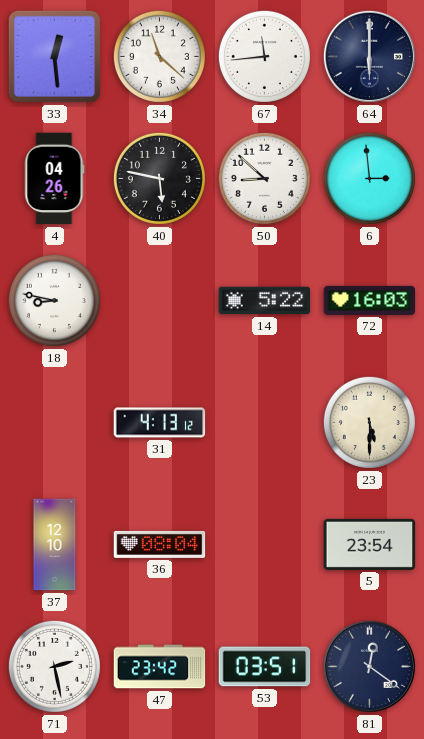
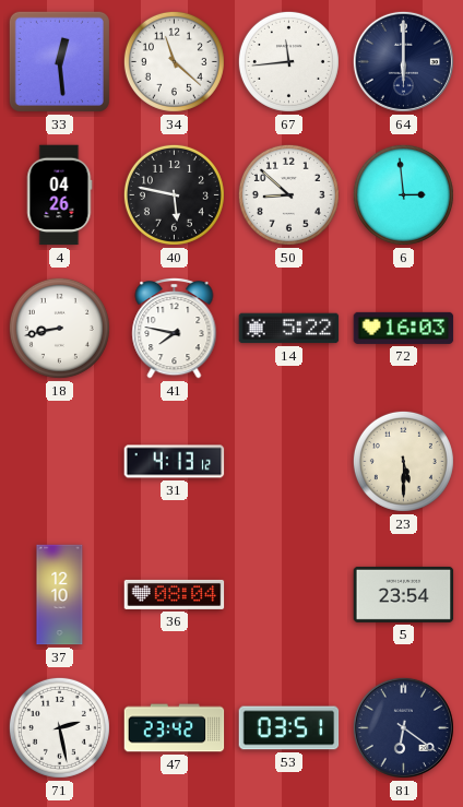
18: 8:47 -> 8:43
41: none -> 7:47
81: 12:21 -> 6:21
